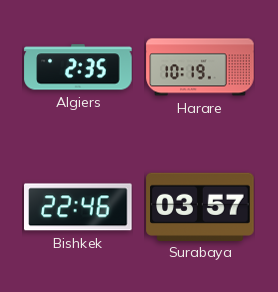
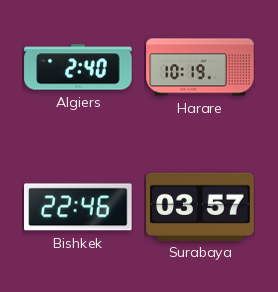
Algiers: 2:35 -> 2:40
